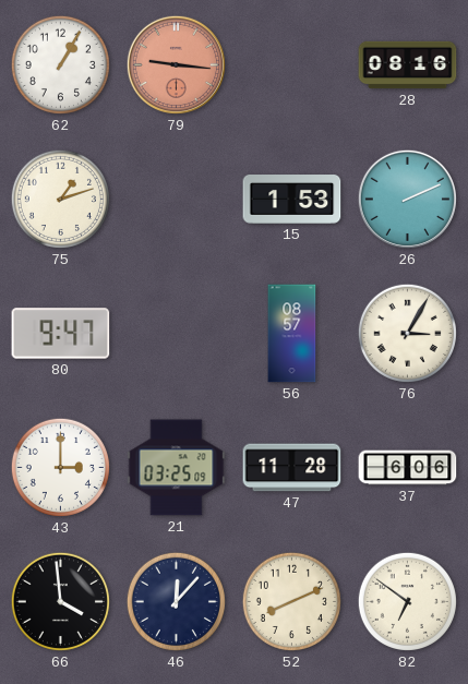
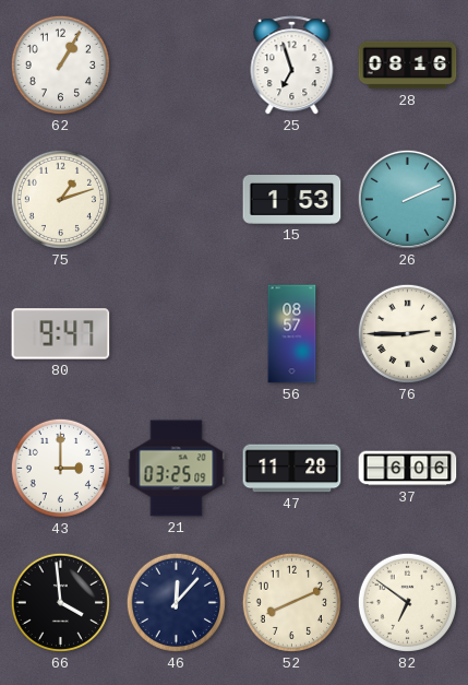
79: 9:16 -> none
25: none -> 6:57
76: 3:05 -> 2:45
